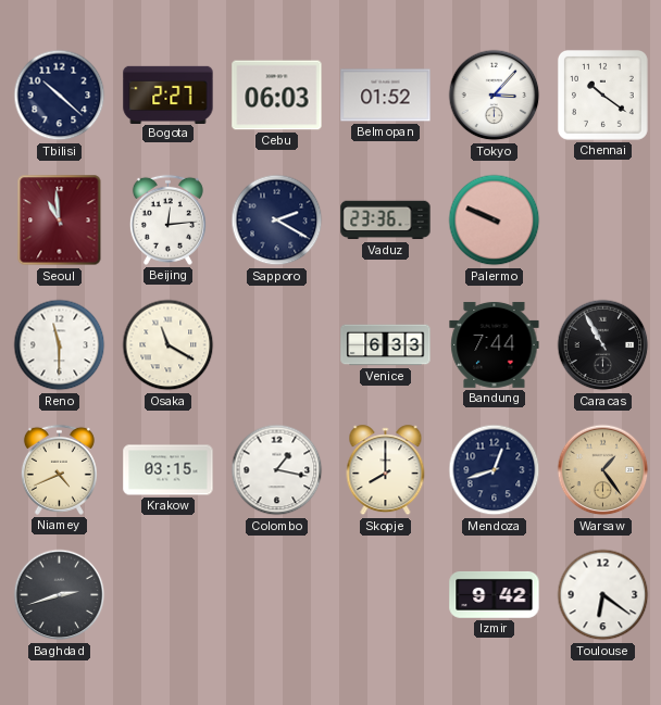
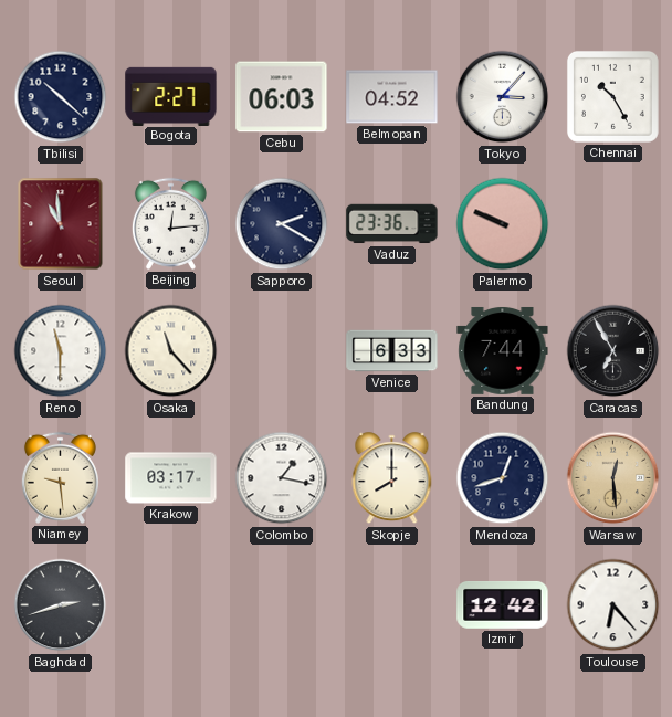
Belmopan: 01:52 -> 04:52
Chennai: 10:21 -> 10:25
Osaka: 11:20 -> 11:23
Caracas: 10:55 -> 6:55
Niamey: 4:41 -> 9:29
Krakow: 03:15 -> 03:17
Warsaw: 1:24 -> 12:29
Izmir: 9:42 -> 12:42
Toulouse: 6:21 -> 6:23
